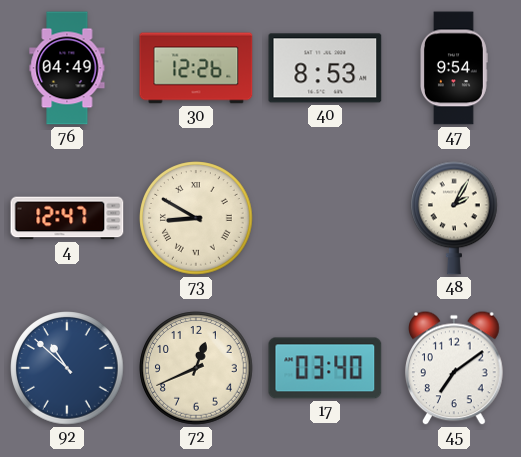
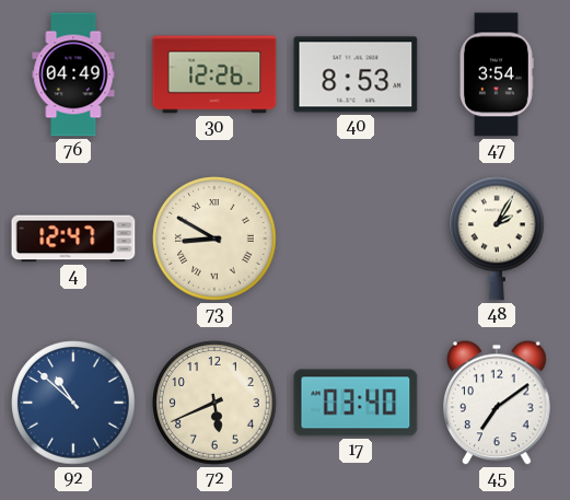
47: 9:54 -> 3:54
72: 12:41 -> 5:41
